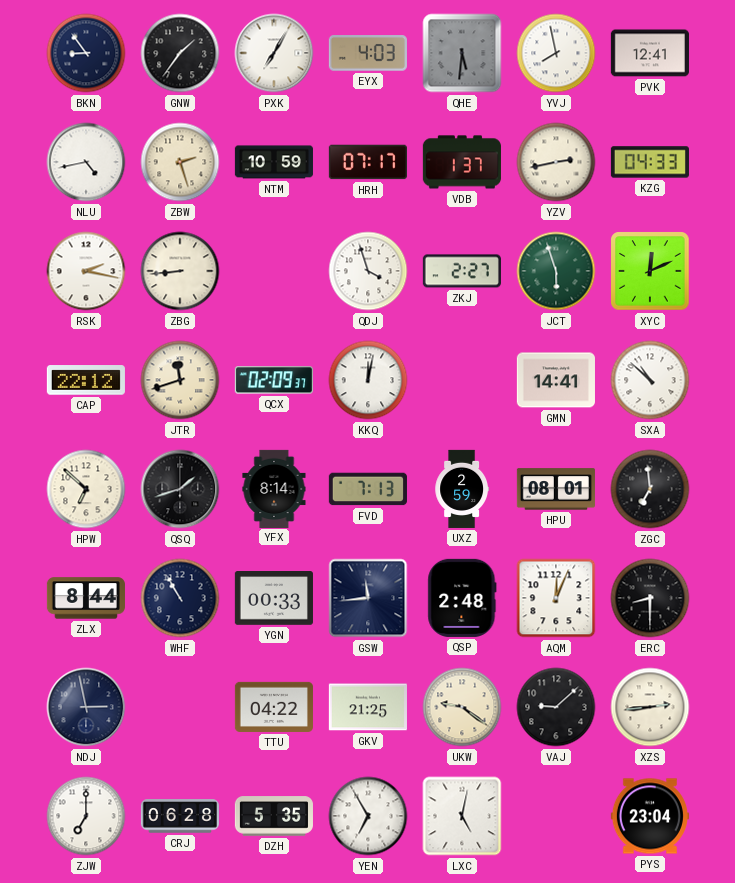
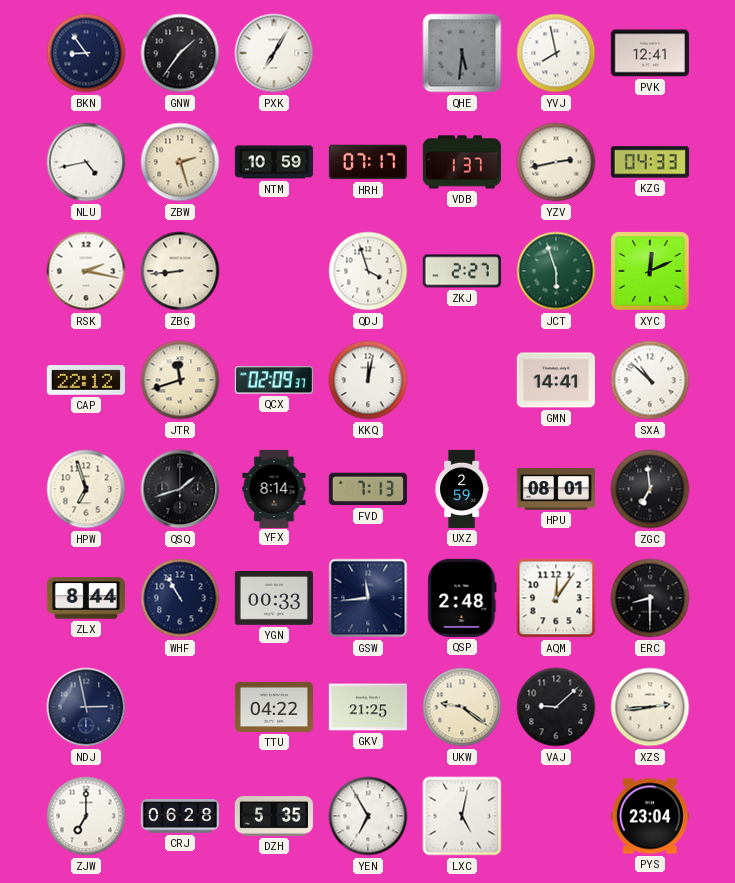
EYX: 4:03 -> none
HPW: 6:52 -> 6:57
AQM: 12:04 -> 12:06
